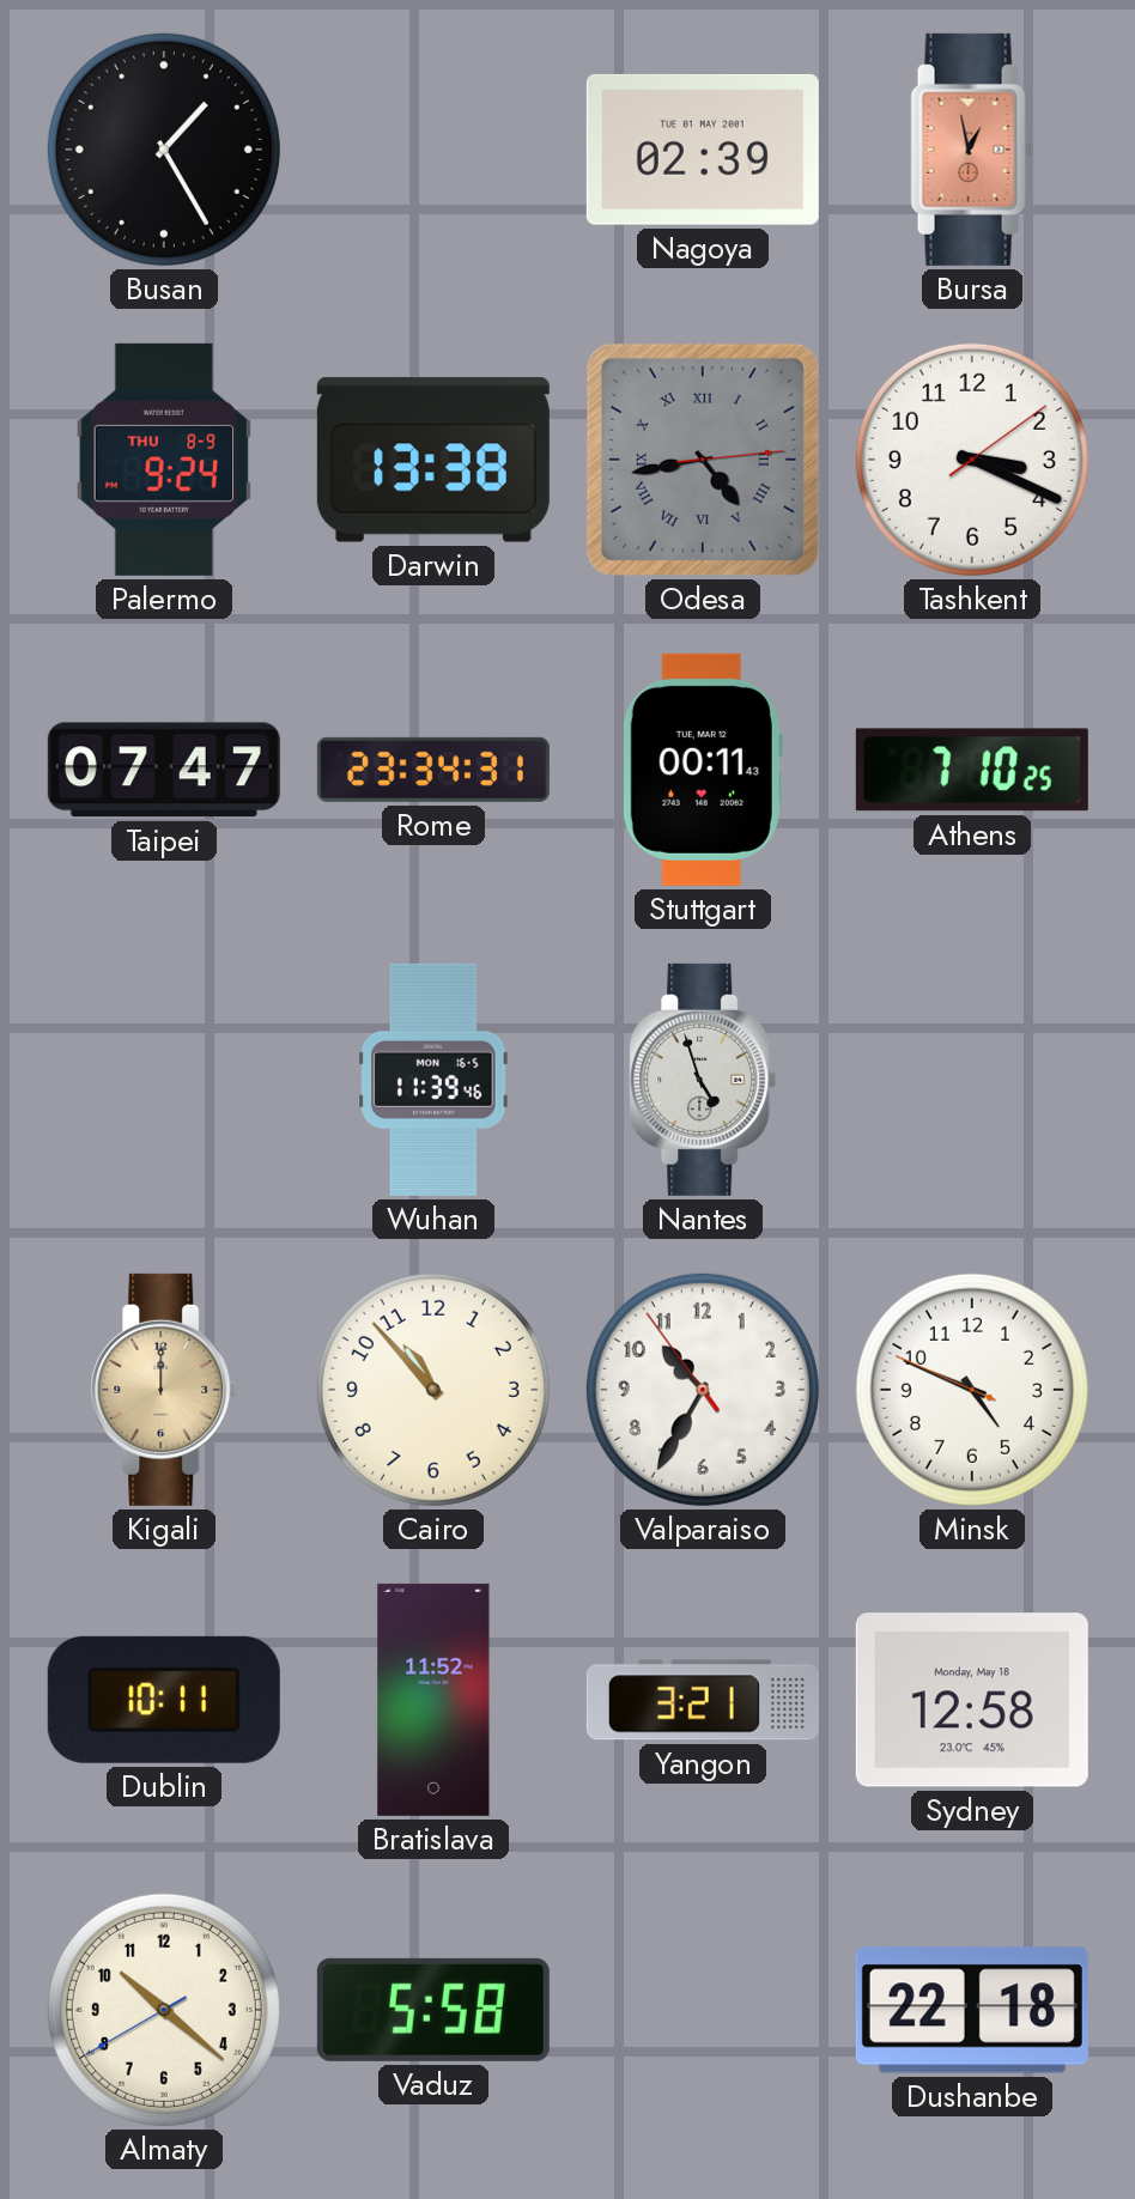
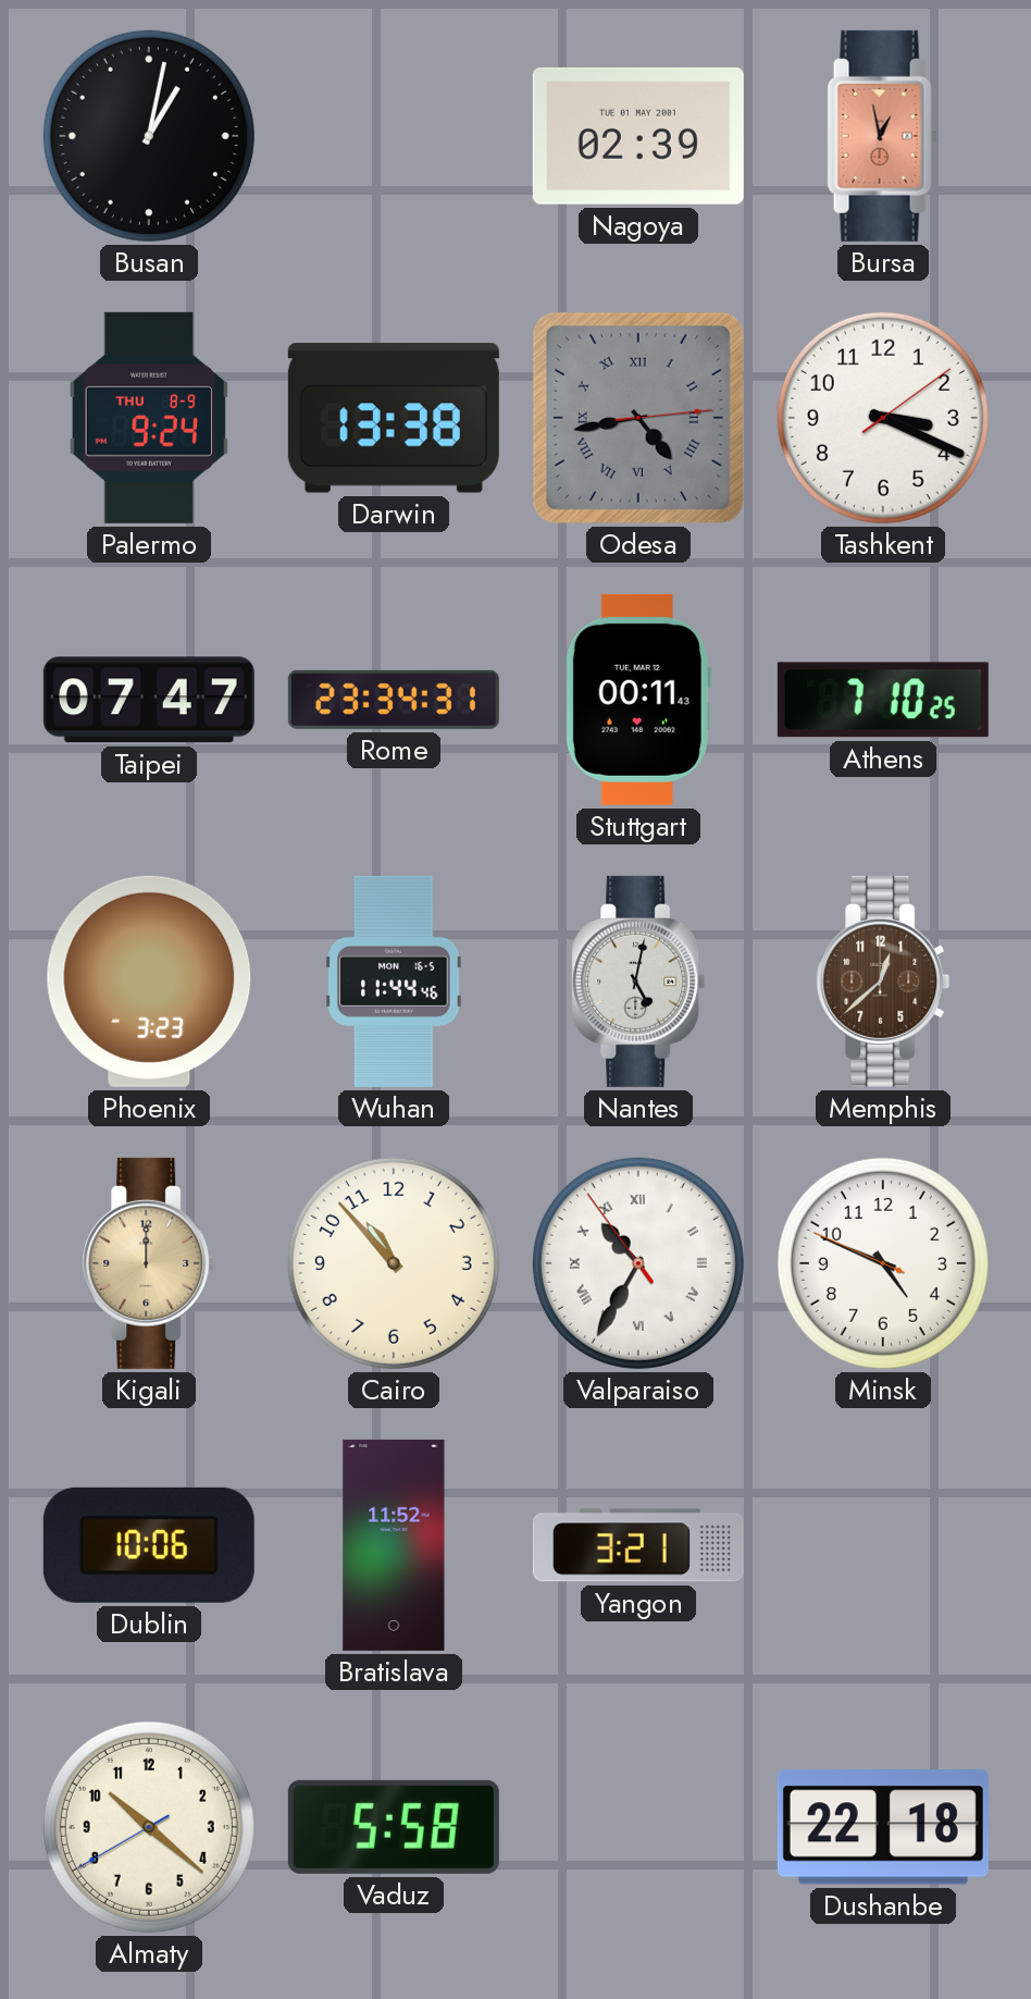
Busan: 1:25 -> 1:02
Phoenix: none -> 3:23
Wuhan: 11:39 -> 11:44
Nantes: 4:57 -> 5:02
Memphis: none -> 12:38
Valparaiso numerals: Arabic -> Roman
Dublin: 10:11 -> 10:06
Sydney: 12:58 -> none
